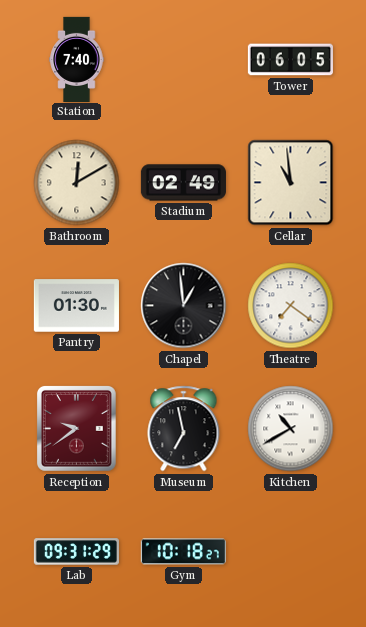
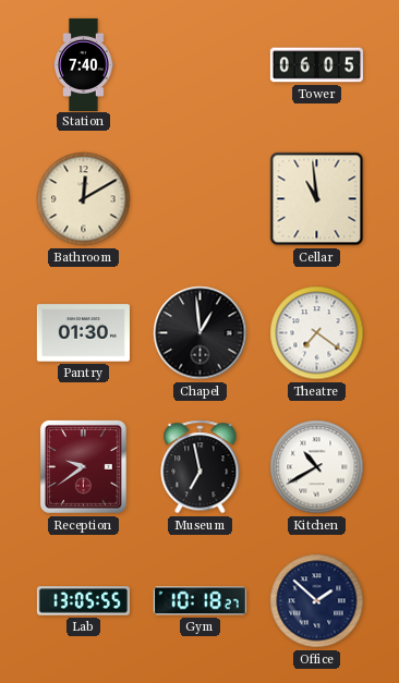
Stadium: 02:49 -> none
Lab: 09:31 -> 13:05
Office: none -> 1:52
